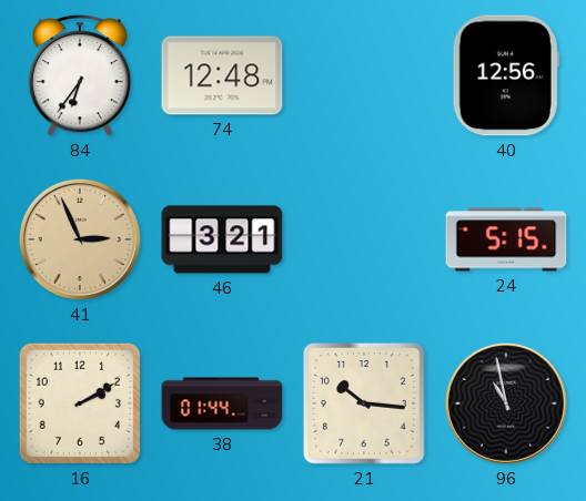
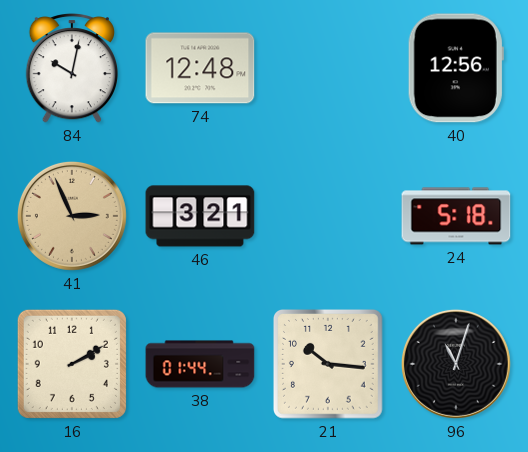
84: 6:36 -> 10:02
24: 5:15 -> 5:18
96: 10:58 -> 11:03
